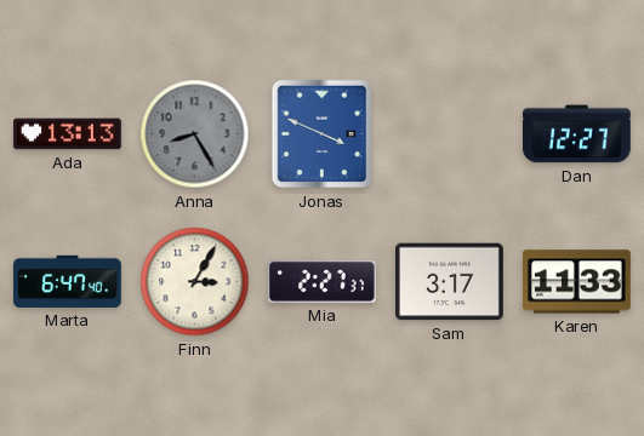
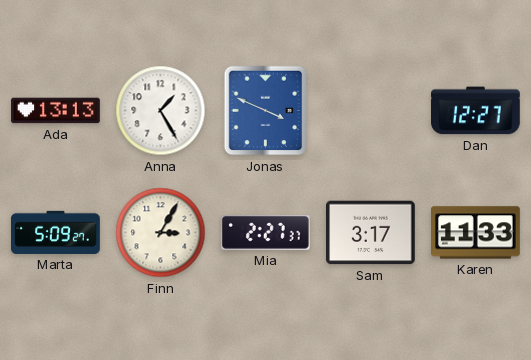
Anna: 8:25 -> 1:25
Anna dial: grey -> white
Marta: 6:47 -> 5:09
